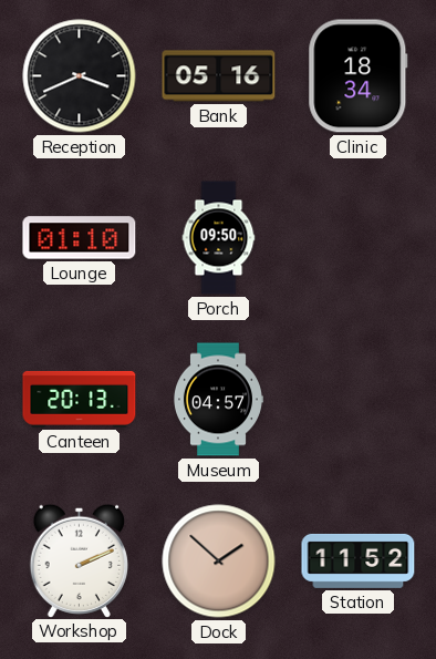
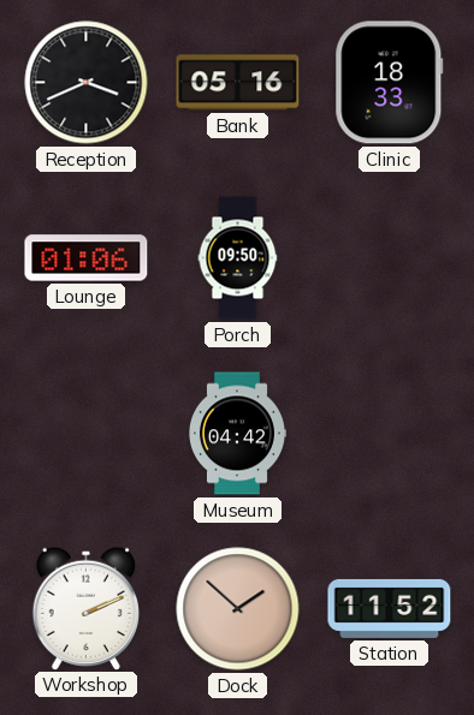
Clinic: 18:34 -> 18:33
Lounge: 01:10 -> 01:06
Canteen: 20:13 -> none
Museum: 04:57 -> 04:42
